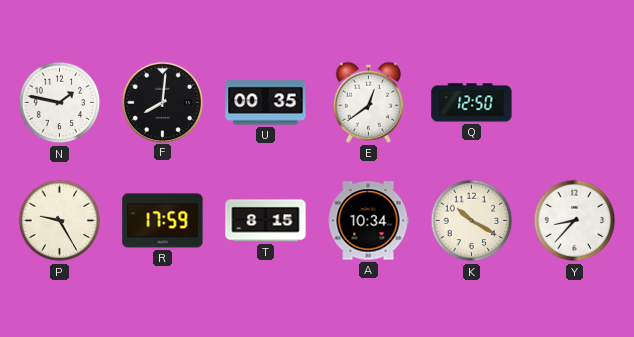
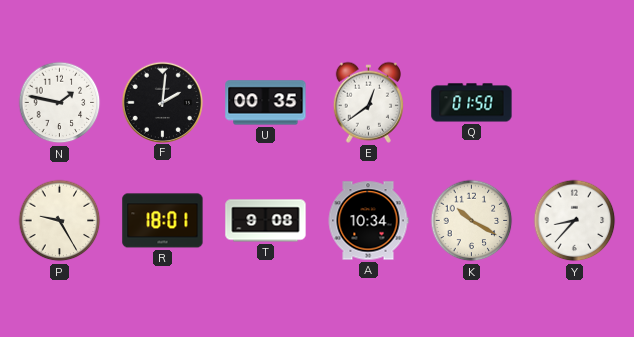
F: 8:01 -> 2:01
Q: 12:50 -> 01:50
R: 17:59 -> 18:01
T: 8:15 -> 9:08
